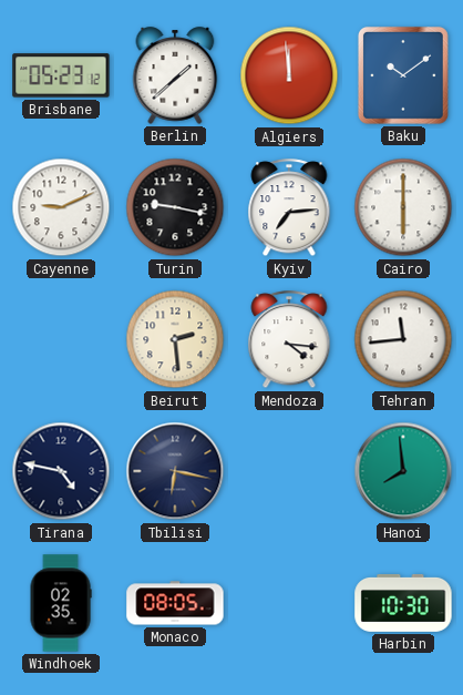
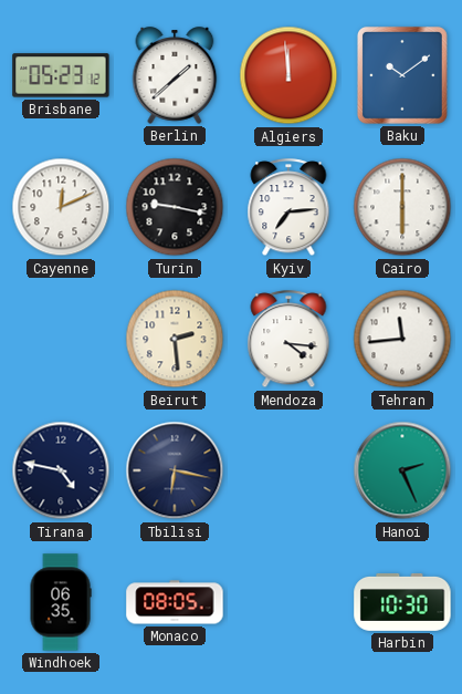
Cayenne: 9:11 -> 12:11
Hanoi: 7:59 -> 2:26
Windhoek: 02:35 -> 06:35
